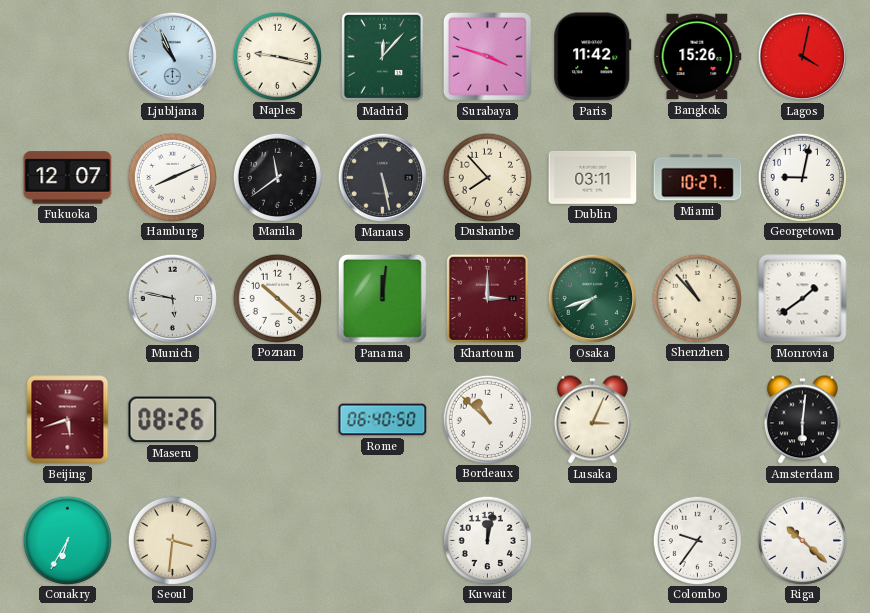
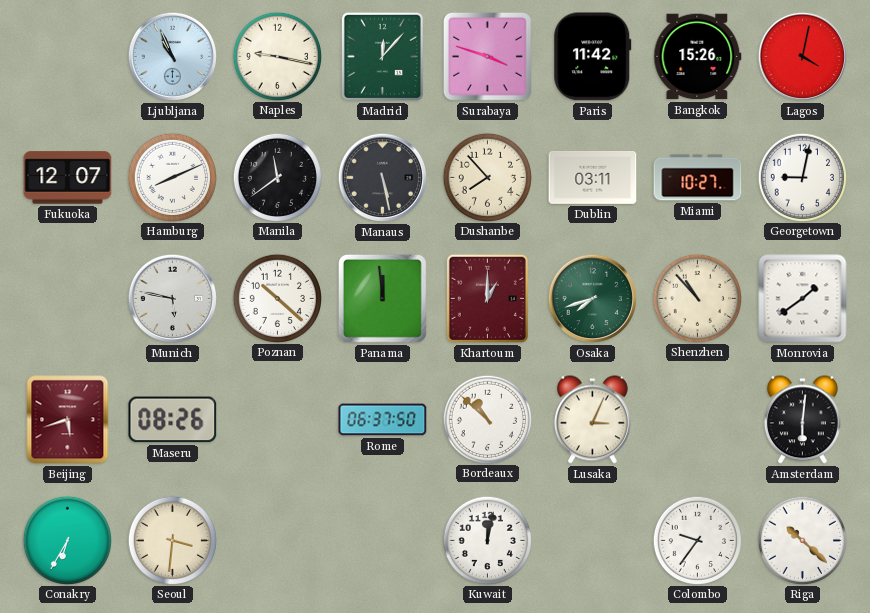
Panama: 12:01 -> 11:59
Khartoum: 3:00 -> 1:00
Rome: 06:40 -> 06:37
